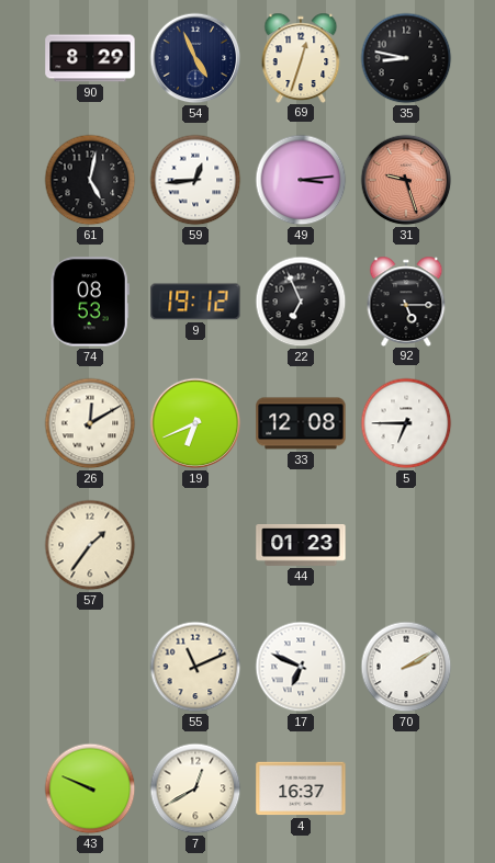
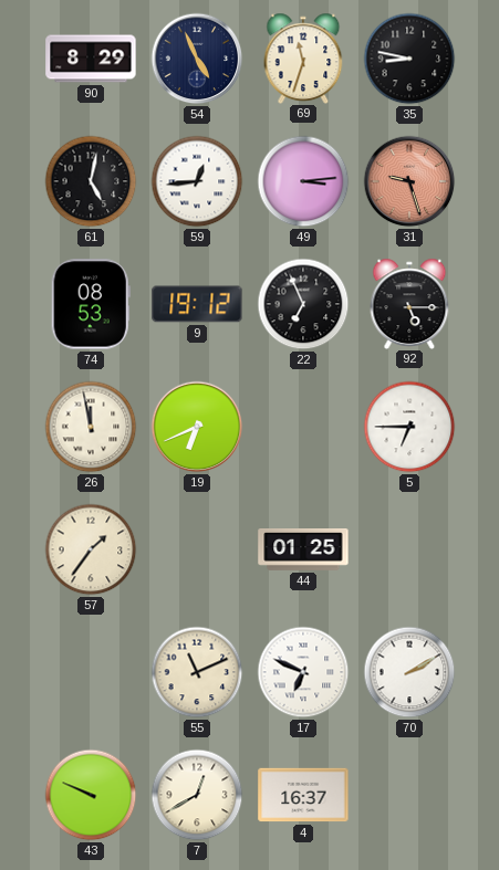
69: 12:33 -> 11:33
26: 12:10 -> 11:58
33: 12:08 -> none
44: 01:23 -> 01:25
